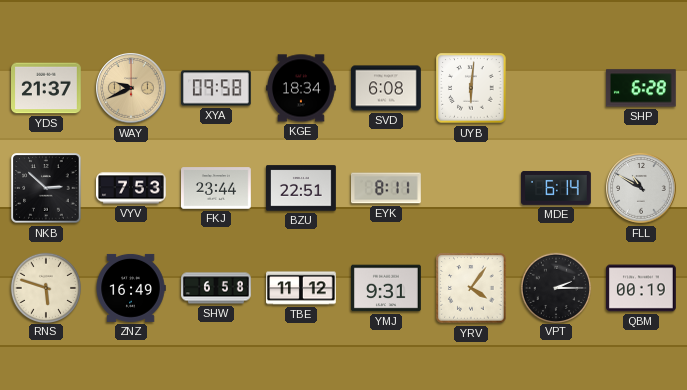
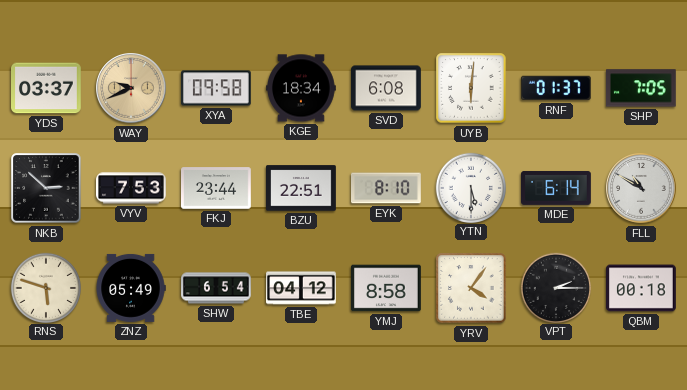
YDS: 21:37 -> 03:37
RNF: none -> 01:37
SHP: 6:28 -> 7:05
EYK: 8:11 -> 8:10
YTN: none -> 5:30
ZNZ: 16:49 -> 05:49
SHW: 6:58 -> 6:54
TBE: 11:12 -> 04:12
YMJ: 9:31 -> 8:58
QBM: 00:19 -> 00:18
